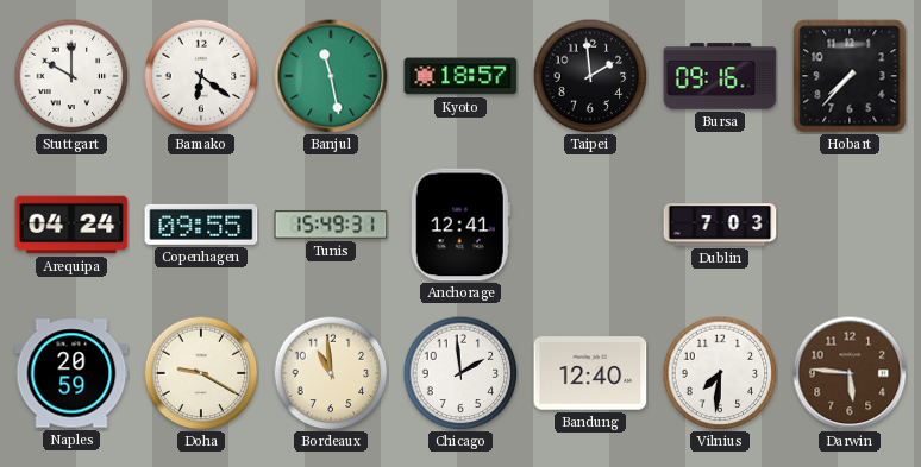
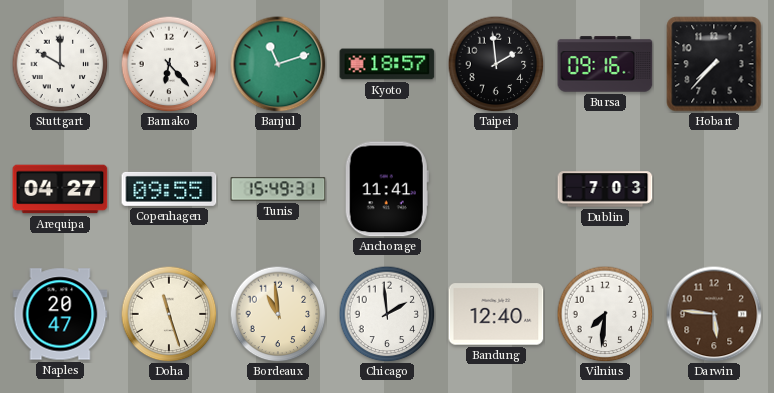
Bamako: 6:21 -> 6:23
Banjul: 11:28 -> 11:12
Arequipa: 04:24 -> 04:27
Anchorage: 12:41 -> 11:41
Naples: 20:59 -> 20:47
Doha: 9:20 -> 11:27
